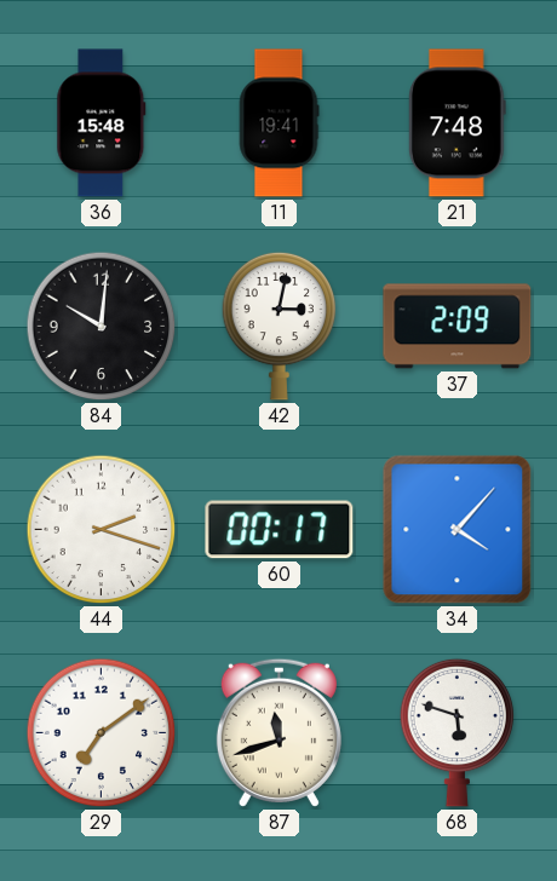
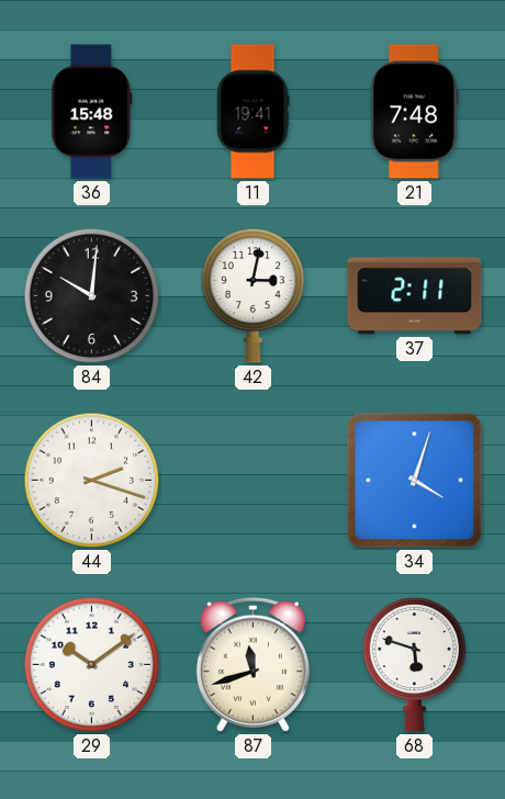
37: 2:09 -> 2:11
60: 00:17 -> none
34: 4:07 -> 4:03
29: 7:09 -> 10:09
